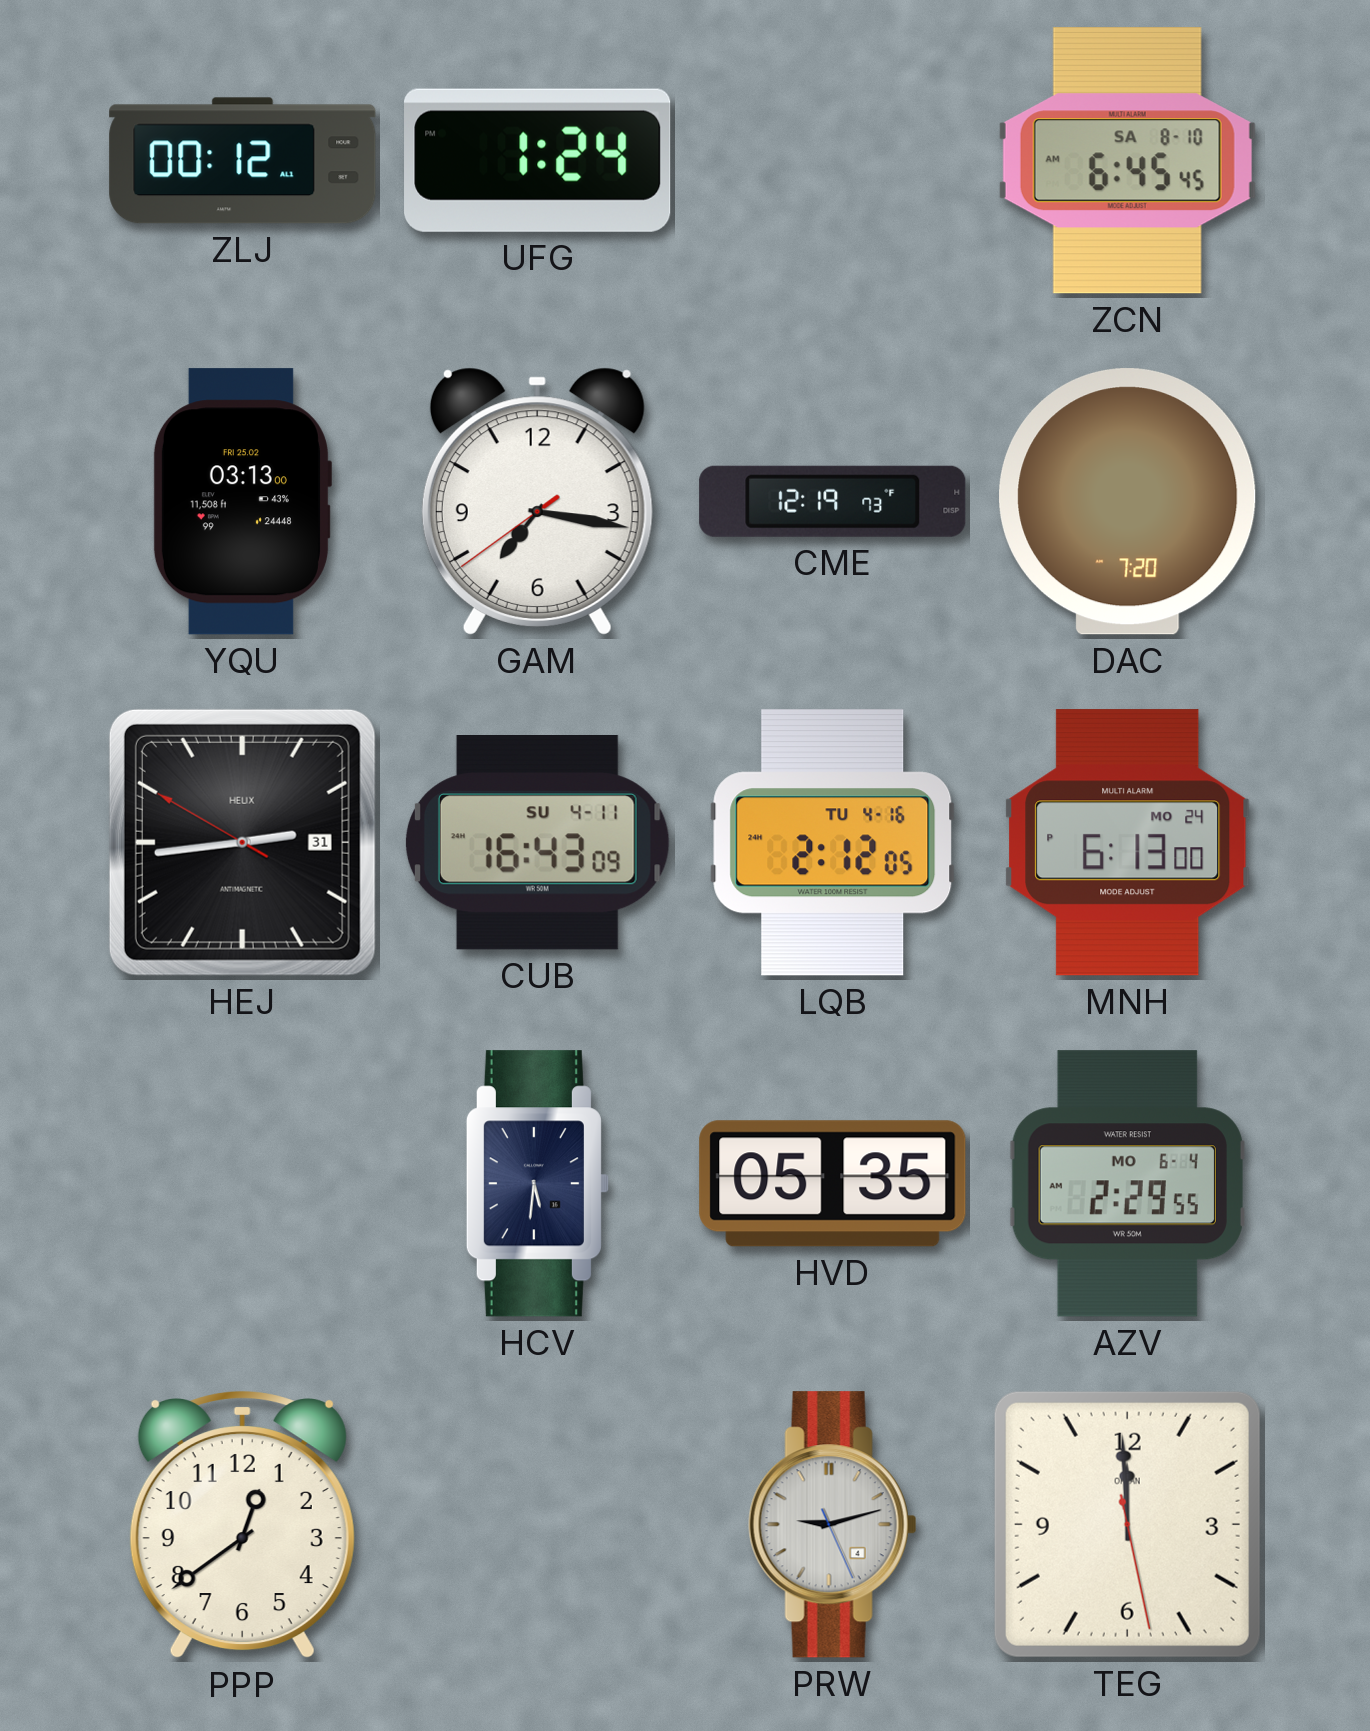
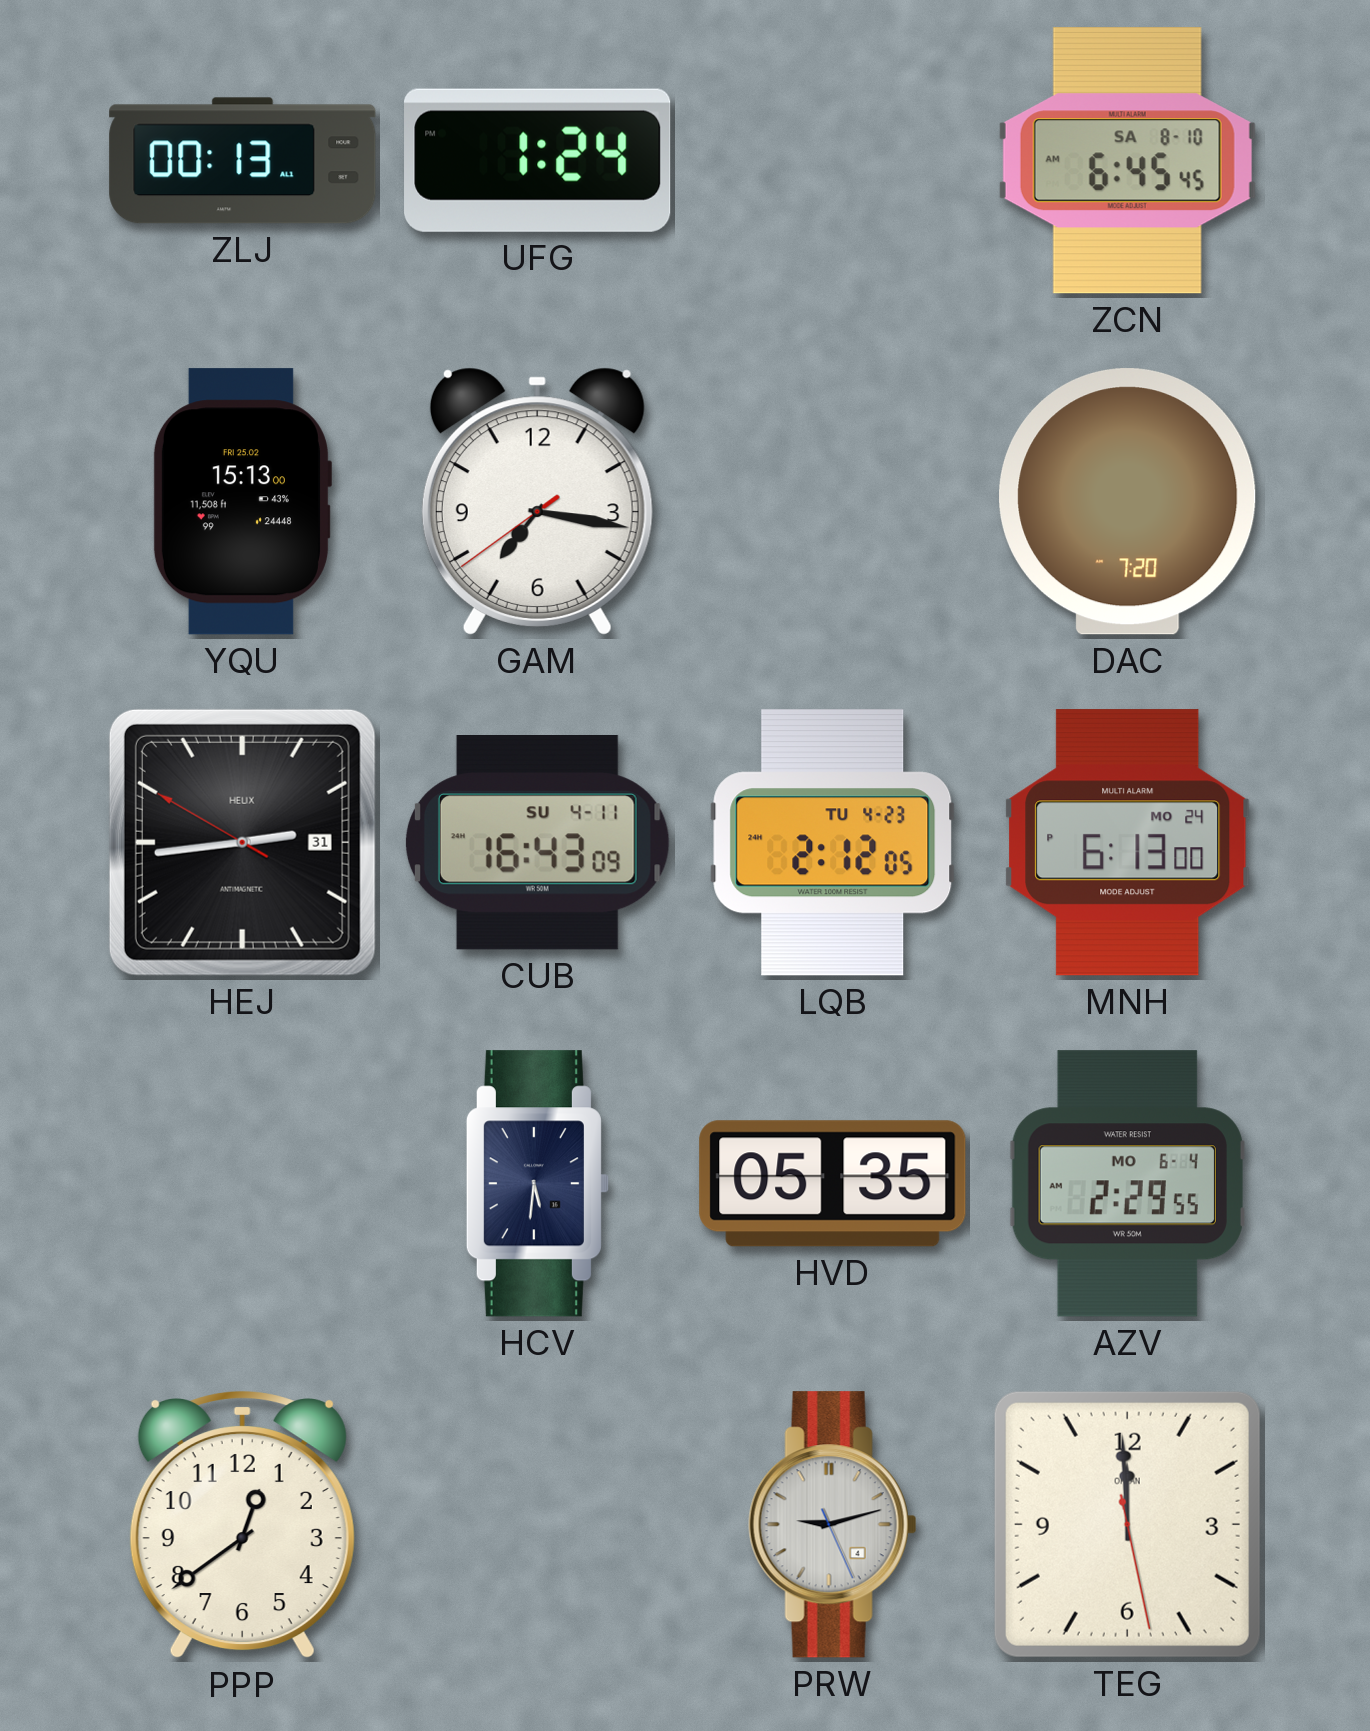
ZLJ: 00:12 -> 00:13
YQU: 03:13 -> 15:13
CME: 12:19 -> none
LQB date: TU 4-16 -> TU 4-23
